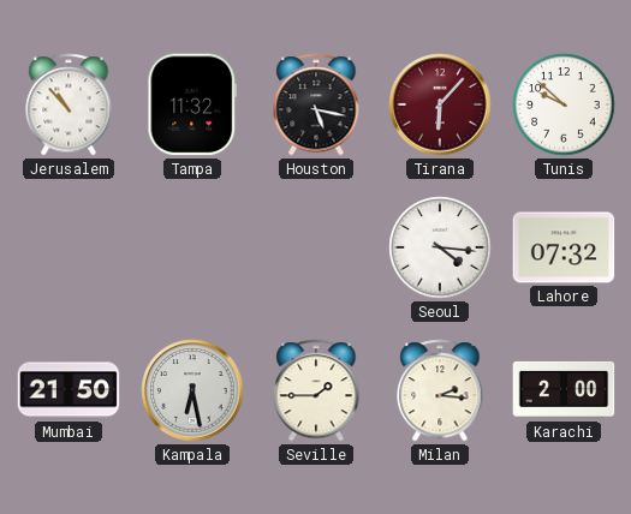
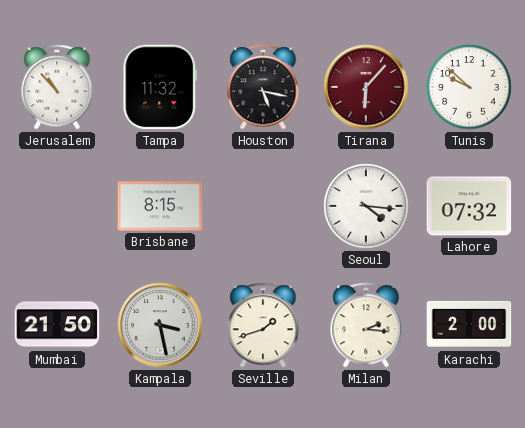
Brisbane: none -> 8:15
Kampala: 6:28 -> 3:28
Seville: 1:45 -> 1:42
